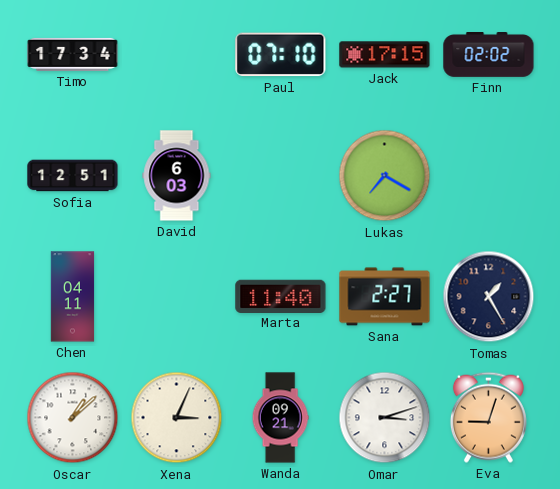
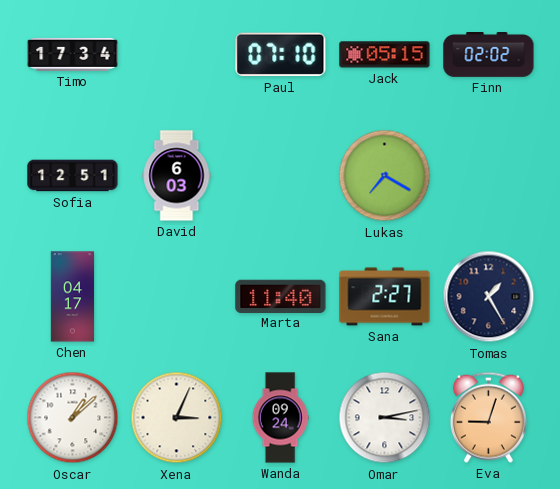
Jack: 17:15 -> 05:15
Chen: 04:11 -> 04:17
Wanda: 09:21 -> 09:24
Omar: 3:12 -> 3:13
